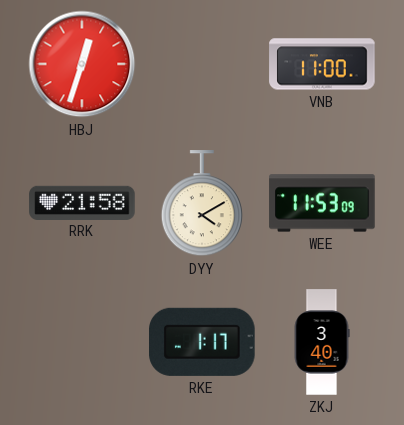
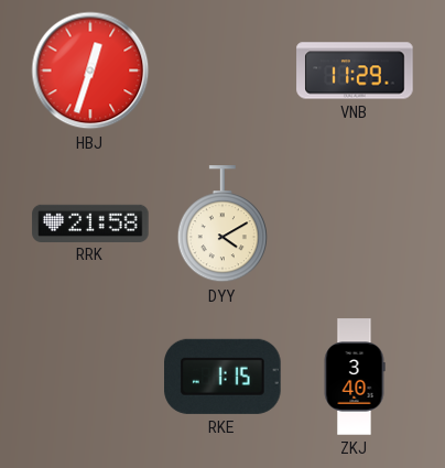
VNB: 11:00 -> 11:29
WEE: 11:53 -> none
RKE: 1:17 -> 1:15
